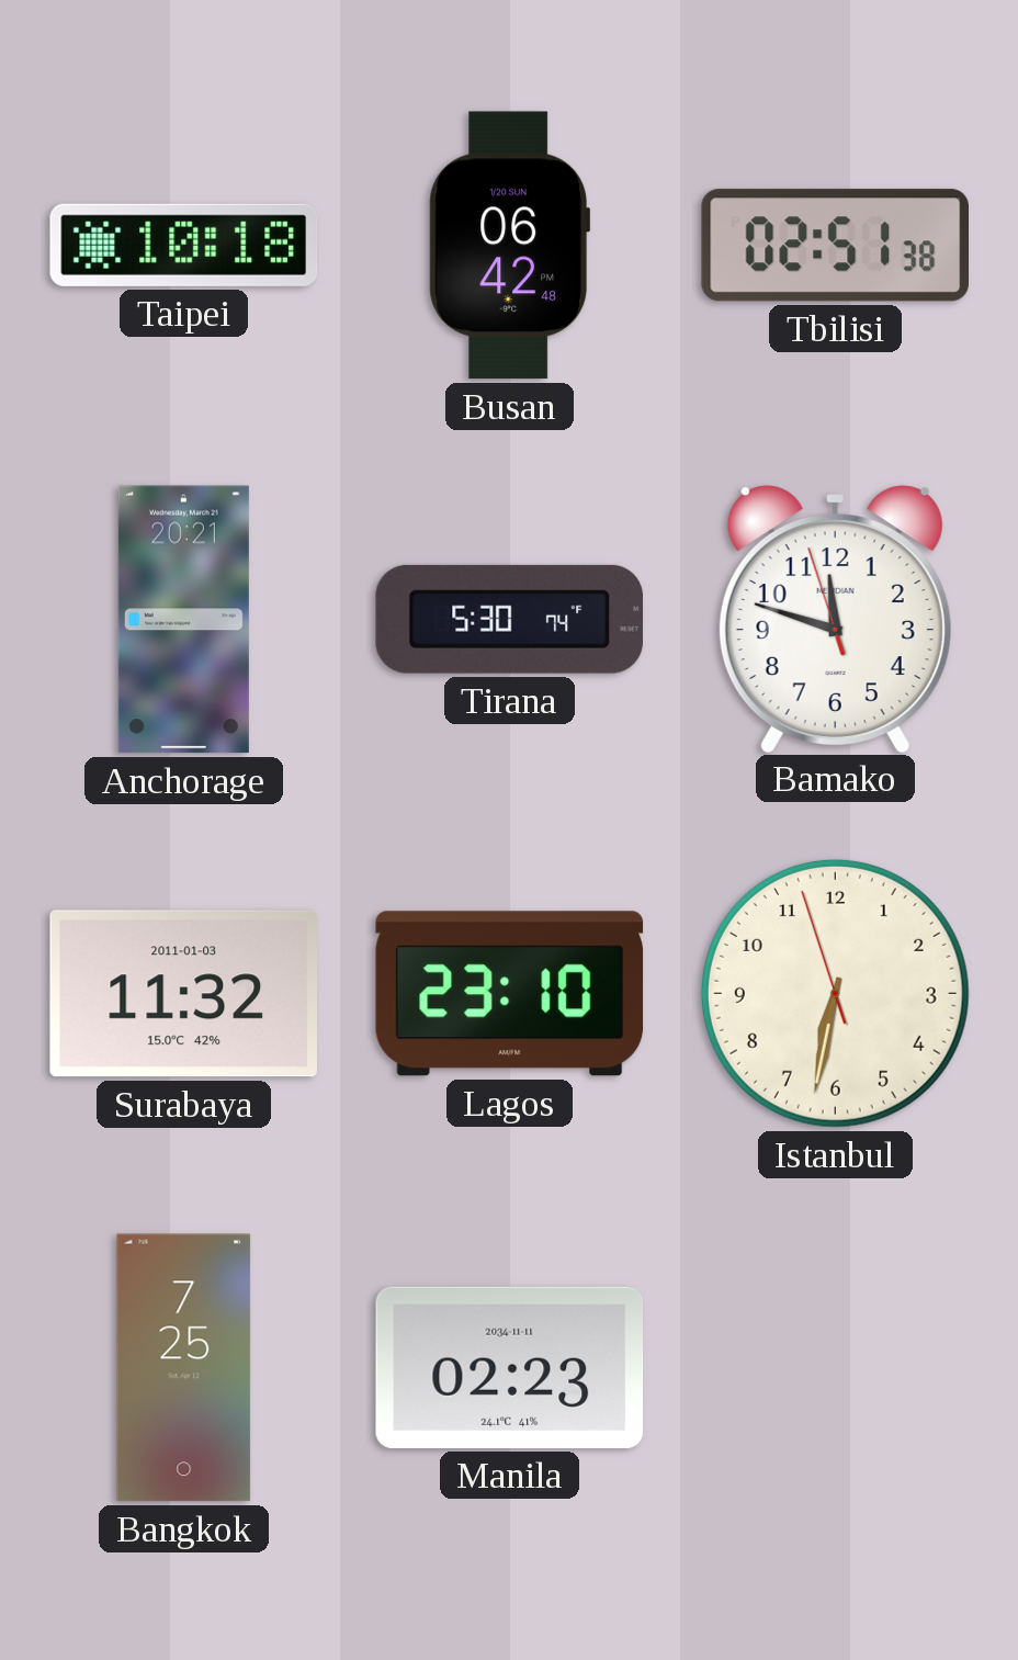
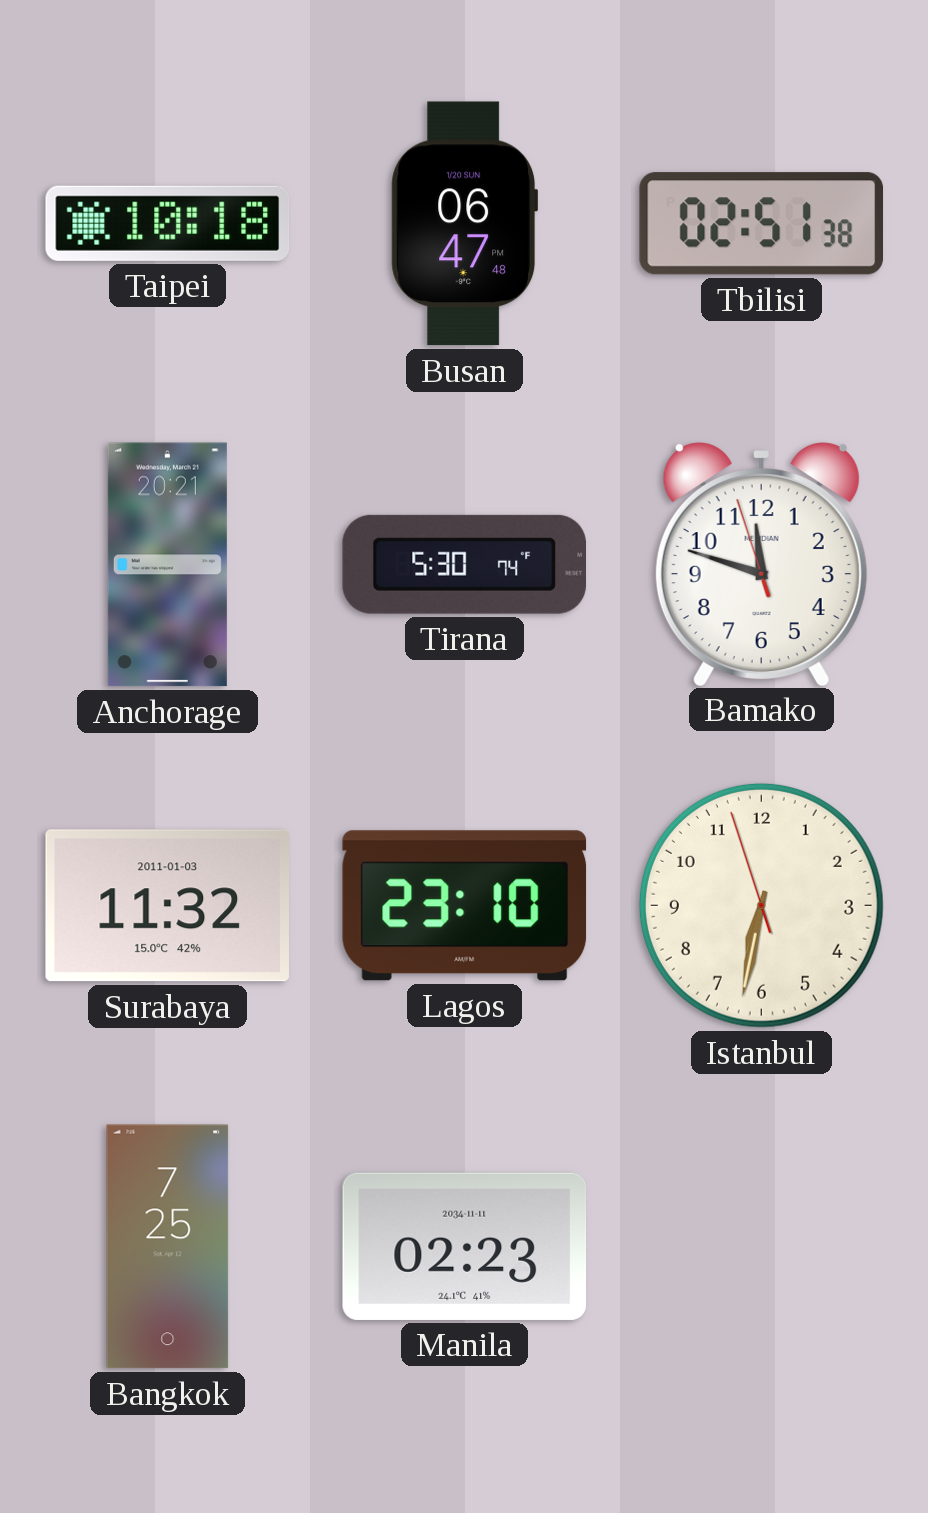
Busan: 06:42 -> 06:47
